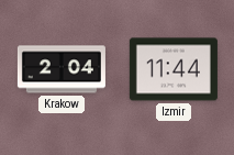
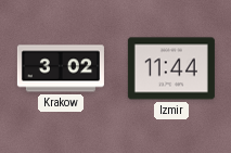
Krakow: 2:04 -> 3:02
